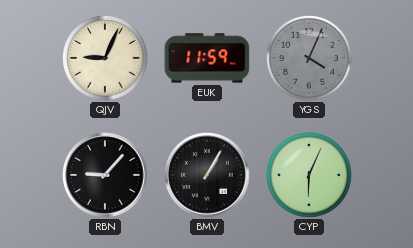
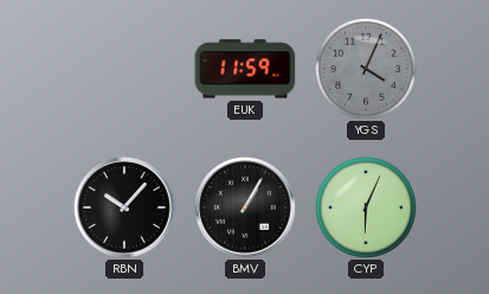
QJV: 9:04 -> none
RBN: 9:07 -> 10:07
